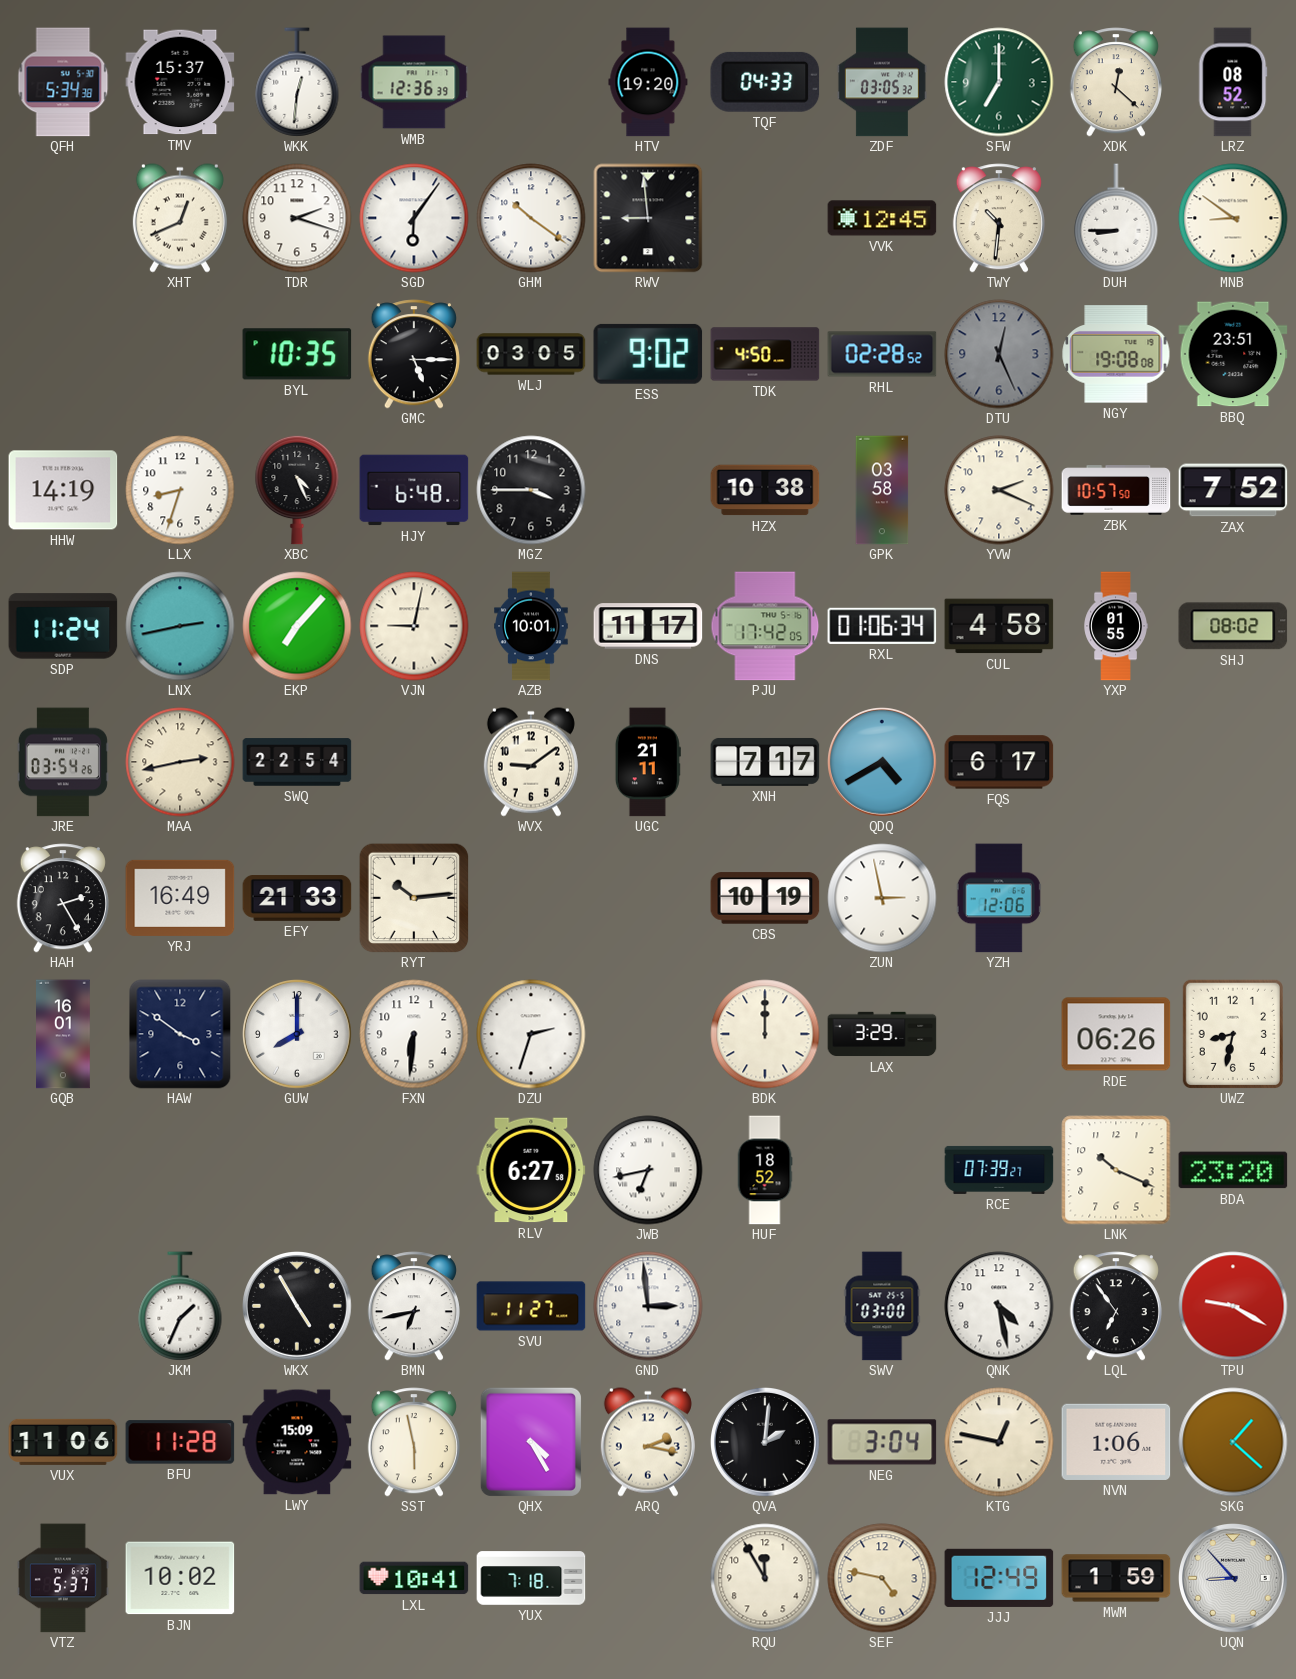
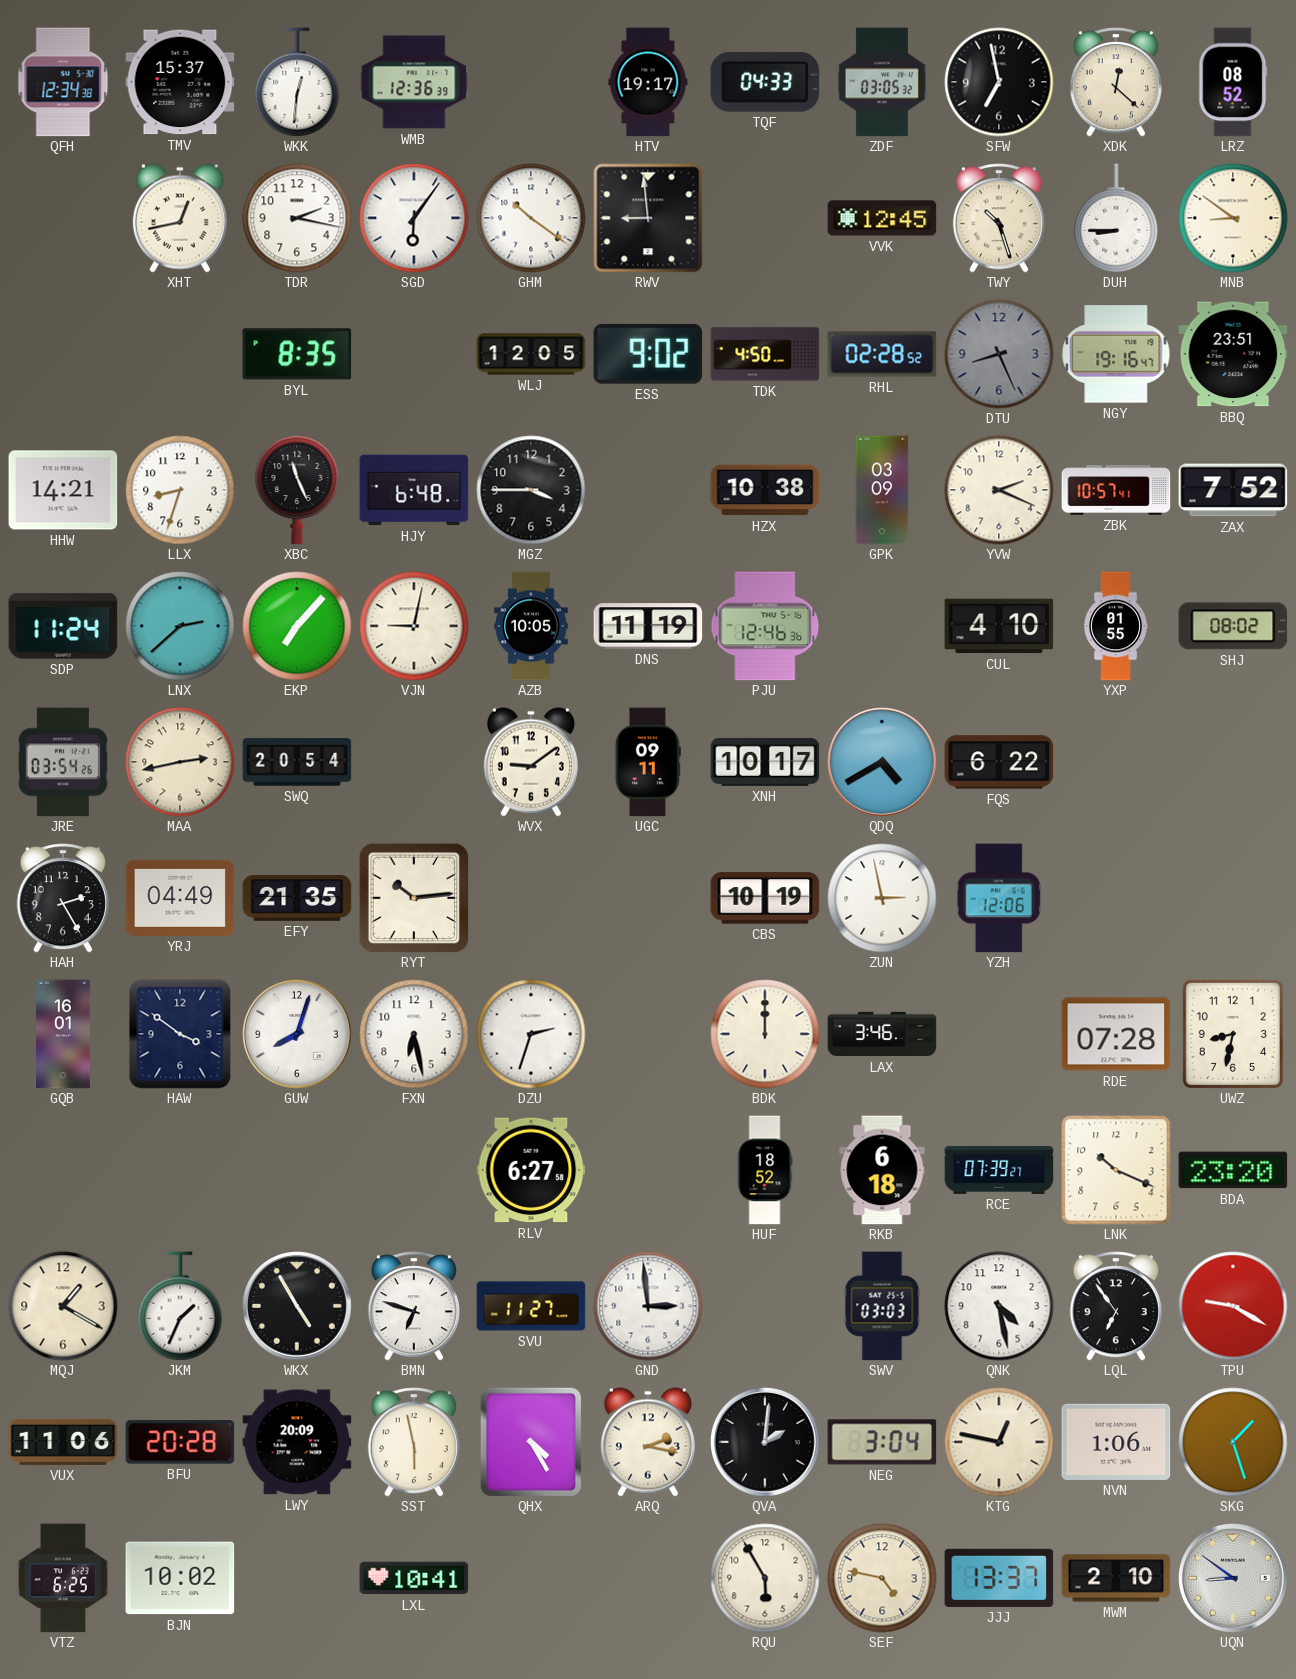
QFH: 5:34 -> 12:34
HTV: 19:20 -> 19:17
SFW: 7:00 -> 6:58
SFW dial: green -> black
XHT: 12:41 -> 12:43
TDR: 2:18 -> 2:17
TWY: 10:31 -> 10:27
BYL: 10:35 -> 8:35
GMC: 5:15 -> none
WLJ: 03:05 -> 12:05
DTU: 12:26 -> 8:26
NGY: 19:08 -> 19:16
HHW: 14:19 -> 14:21
XBC: 4:26 -> 11:26
GPK: 03:58 -> 03:09
ZBK: 10:57:50 -> 10:57:41
LNX: 2:43 -> 2:38
AZB: 10:01 -> 10:05
DNS: 11:17 -> 11:19
PJU: 17:42 -> 12:46
RXL: 01:06 -> none
CUL: 4:58 -> 4:10
SWQ: 22:54 -> 20:54
UGC: 21:11 -> 09:11
XNH: 7:17 -> 10:17
FQS: 6:17 -> 6:22
YRJ: 16:49 -> 04:49
EFY: 21:33 -> 21:35
GUW: 8:00 -> 8:03
FXN: 6:31 -> 6:28
LAX: 3:29 -> 3:46
RDE: 06:26 -> 07:28
JWB: 6:43 -> none
RKB: none -> 6:18
MQJ: none -> 1:20
BMN: 6:43 -> 6:48
SWV: 03:00 -> 03:03
BFU: 11:28 -> 20:28
LWY: 15:09 -> 20:09
SKG: 1:22 -> 1:27
VTZ: 5:37 -> 6:25
YUX: 7:18 -> none
RQU: 11:55 -> 5:55
JJJ: 12:49 -> 13:37
MWM: 1:59 -> 2:10
UQN: 8:53 -> 8:51
